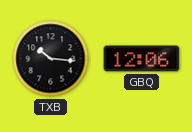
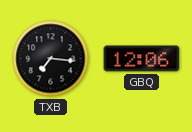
TXB: 10:16 -> 7:16
